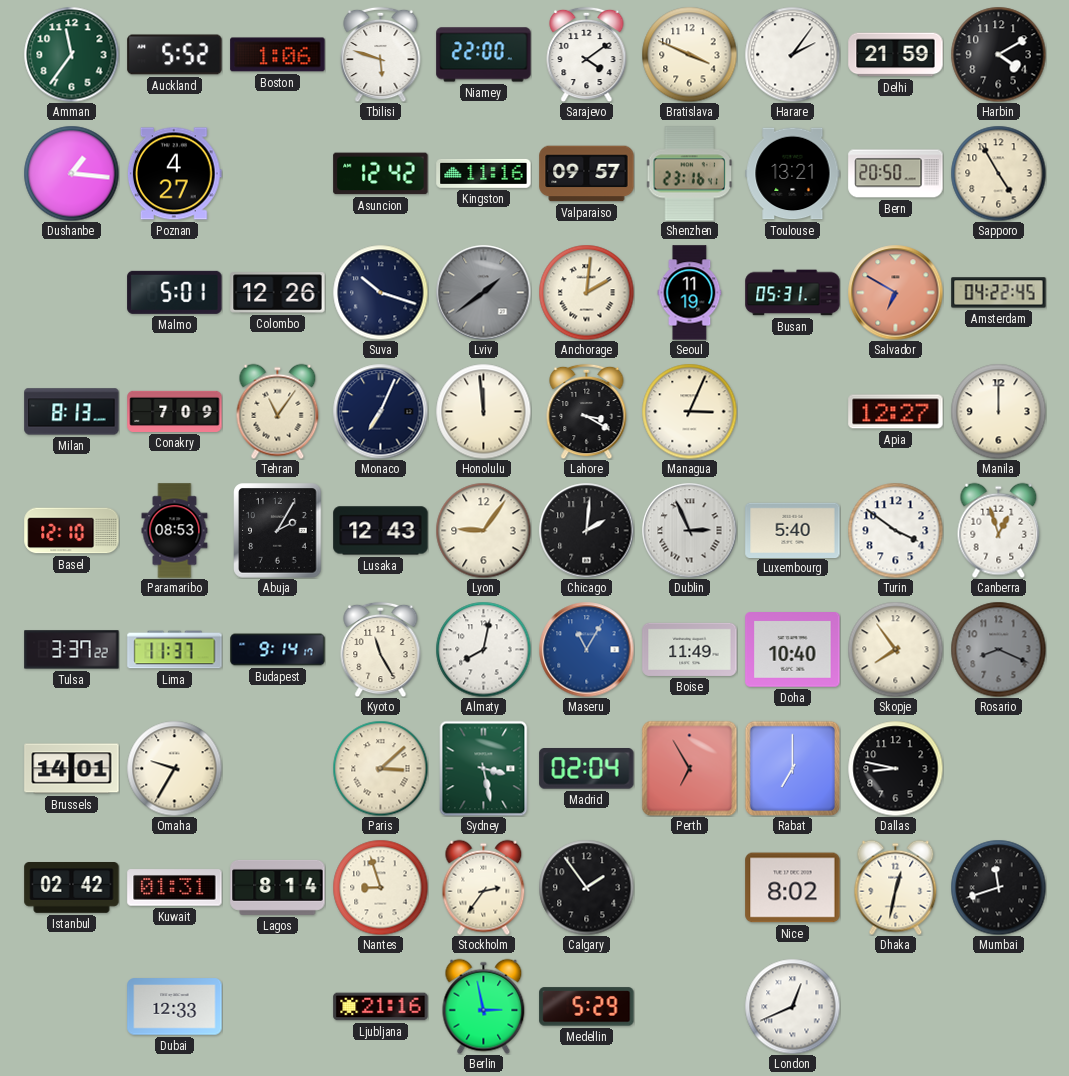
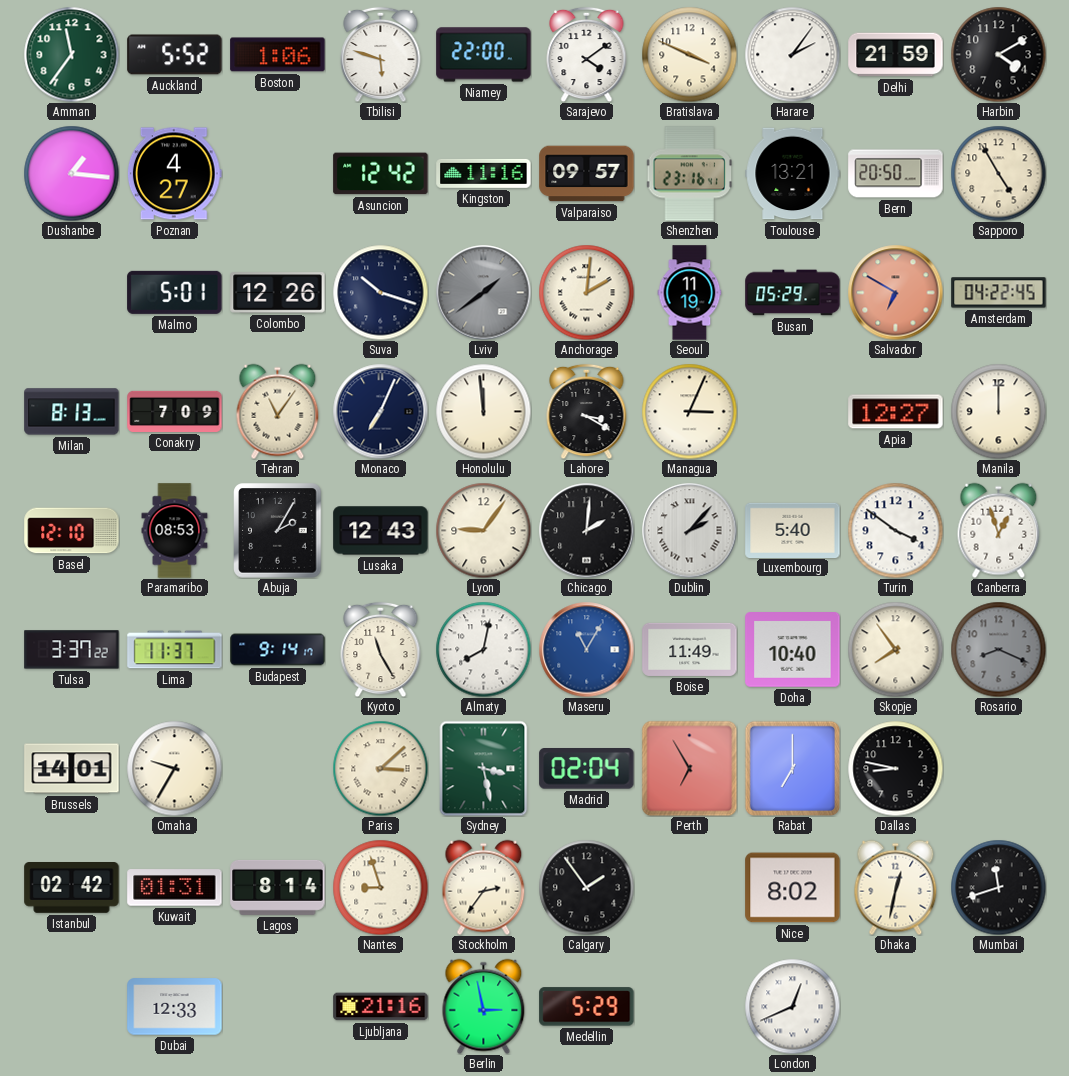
Busan: 05:31 -> 05:29
Dublin: 2:56 -> 2:07
